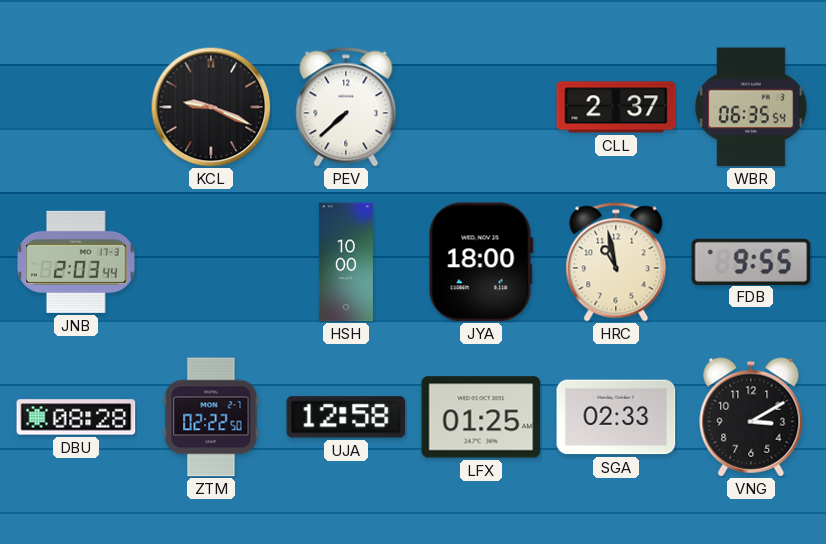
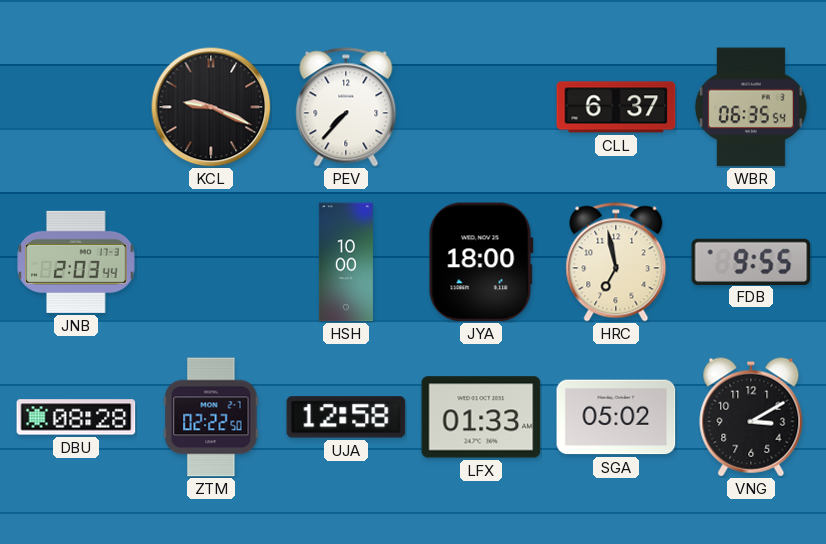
PEV: 7:38 -> 7:37
CLL: 2:37 -> 6:37
HRC: 10:58 -> 6:58
LFX: 01:25 -> 01:33
SGA: 02:33 -> 05:02
